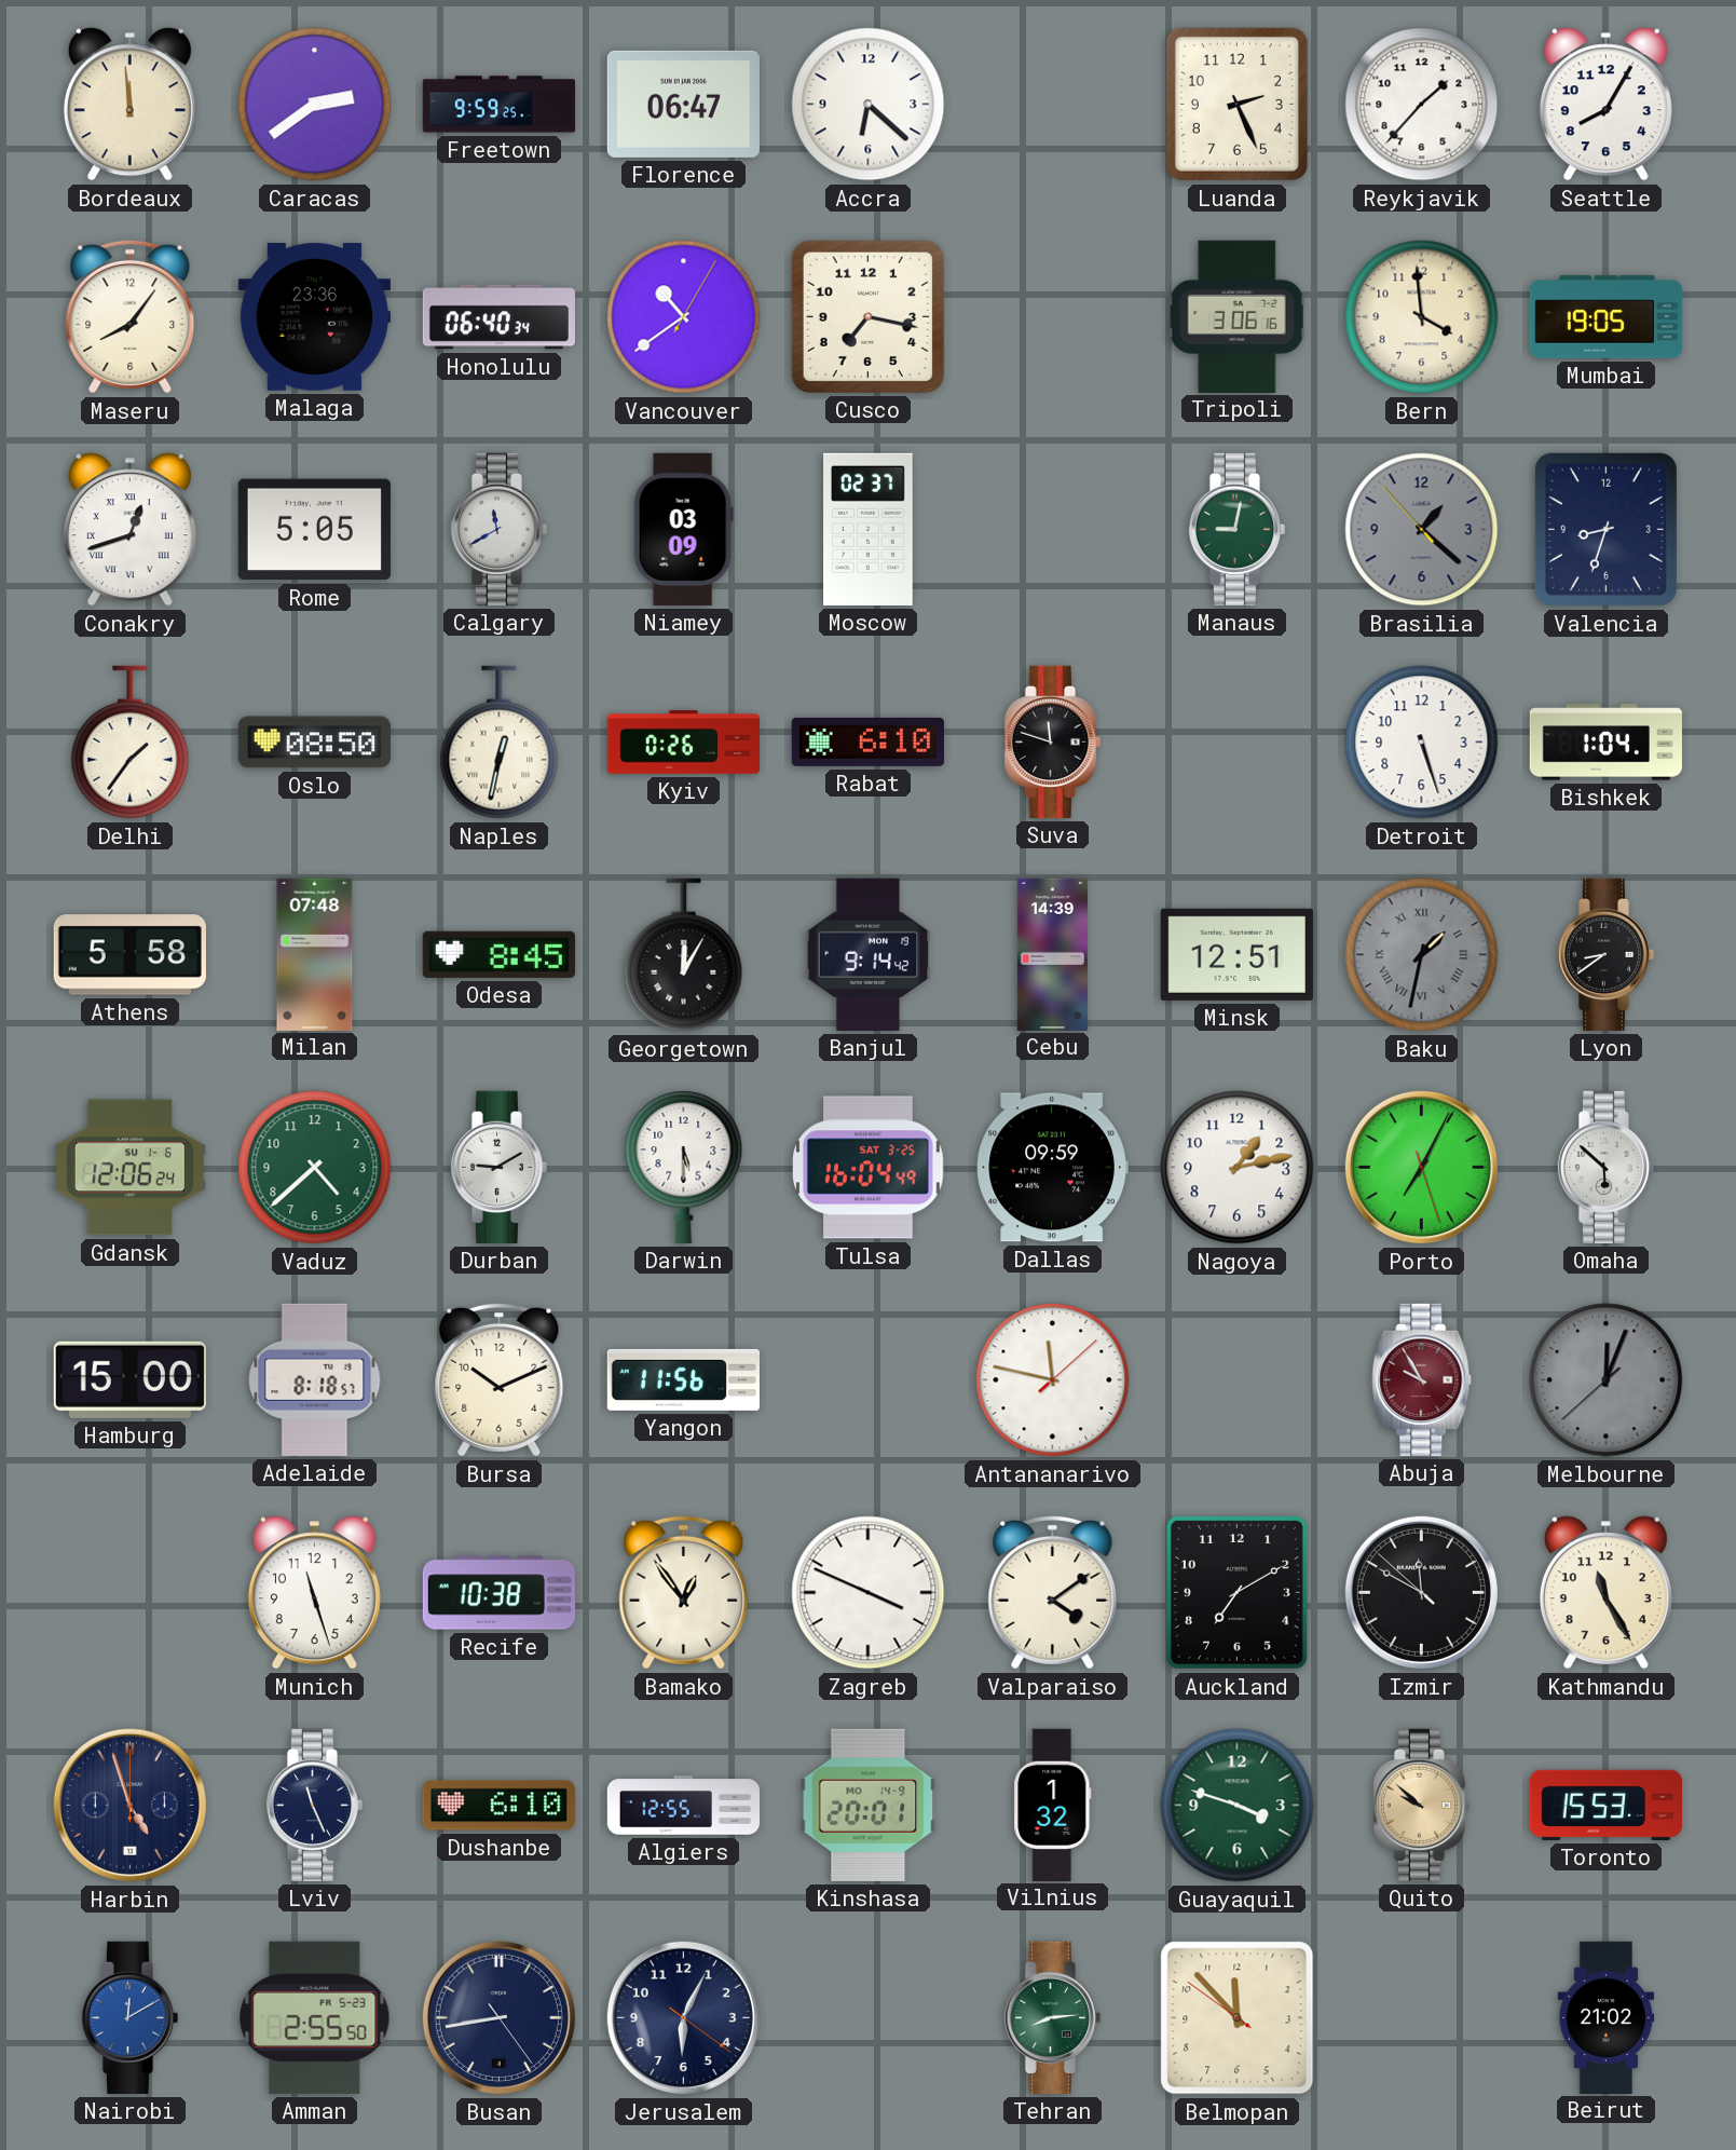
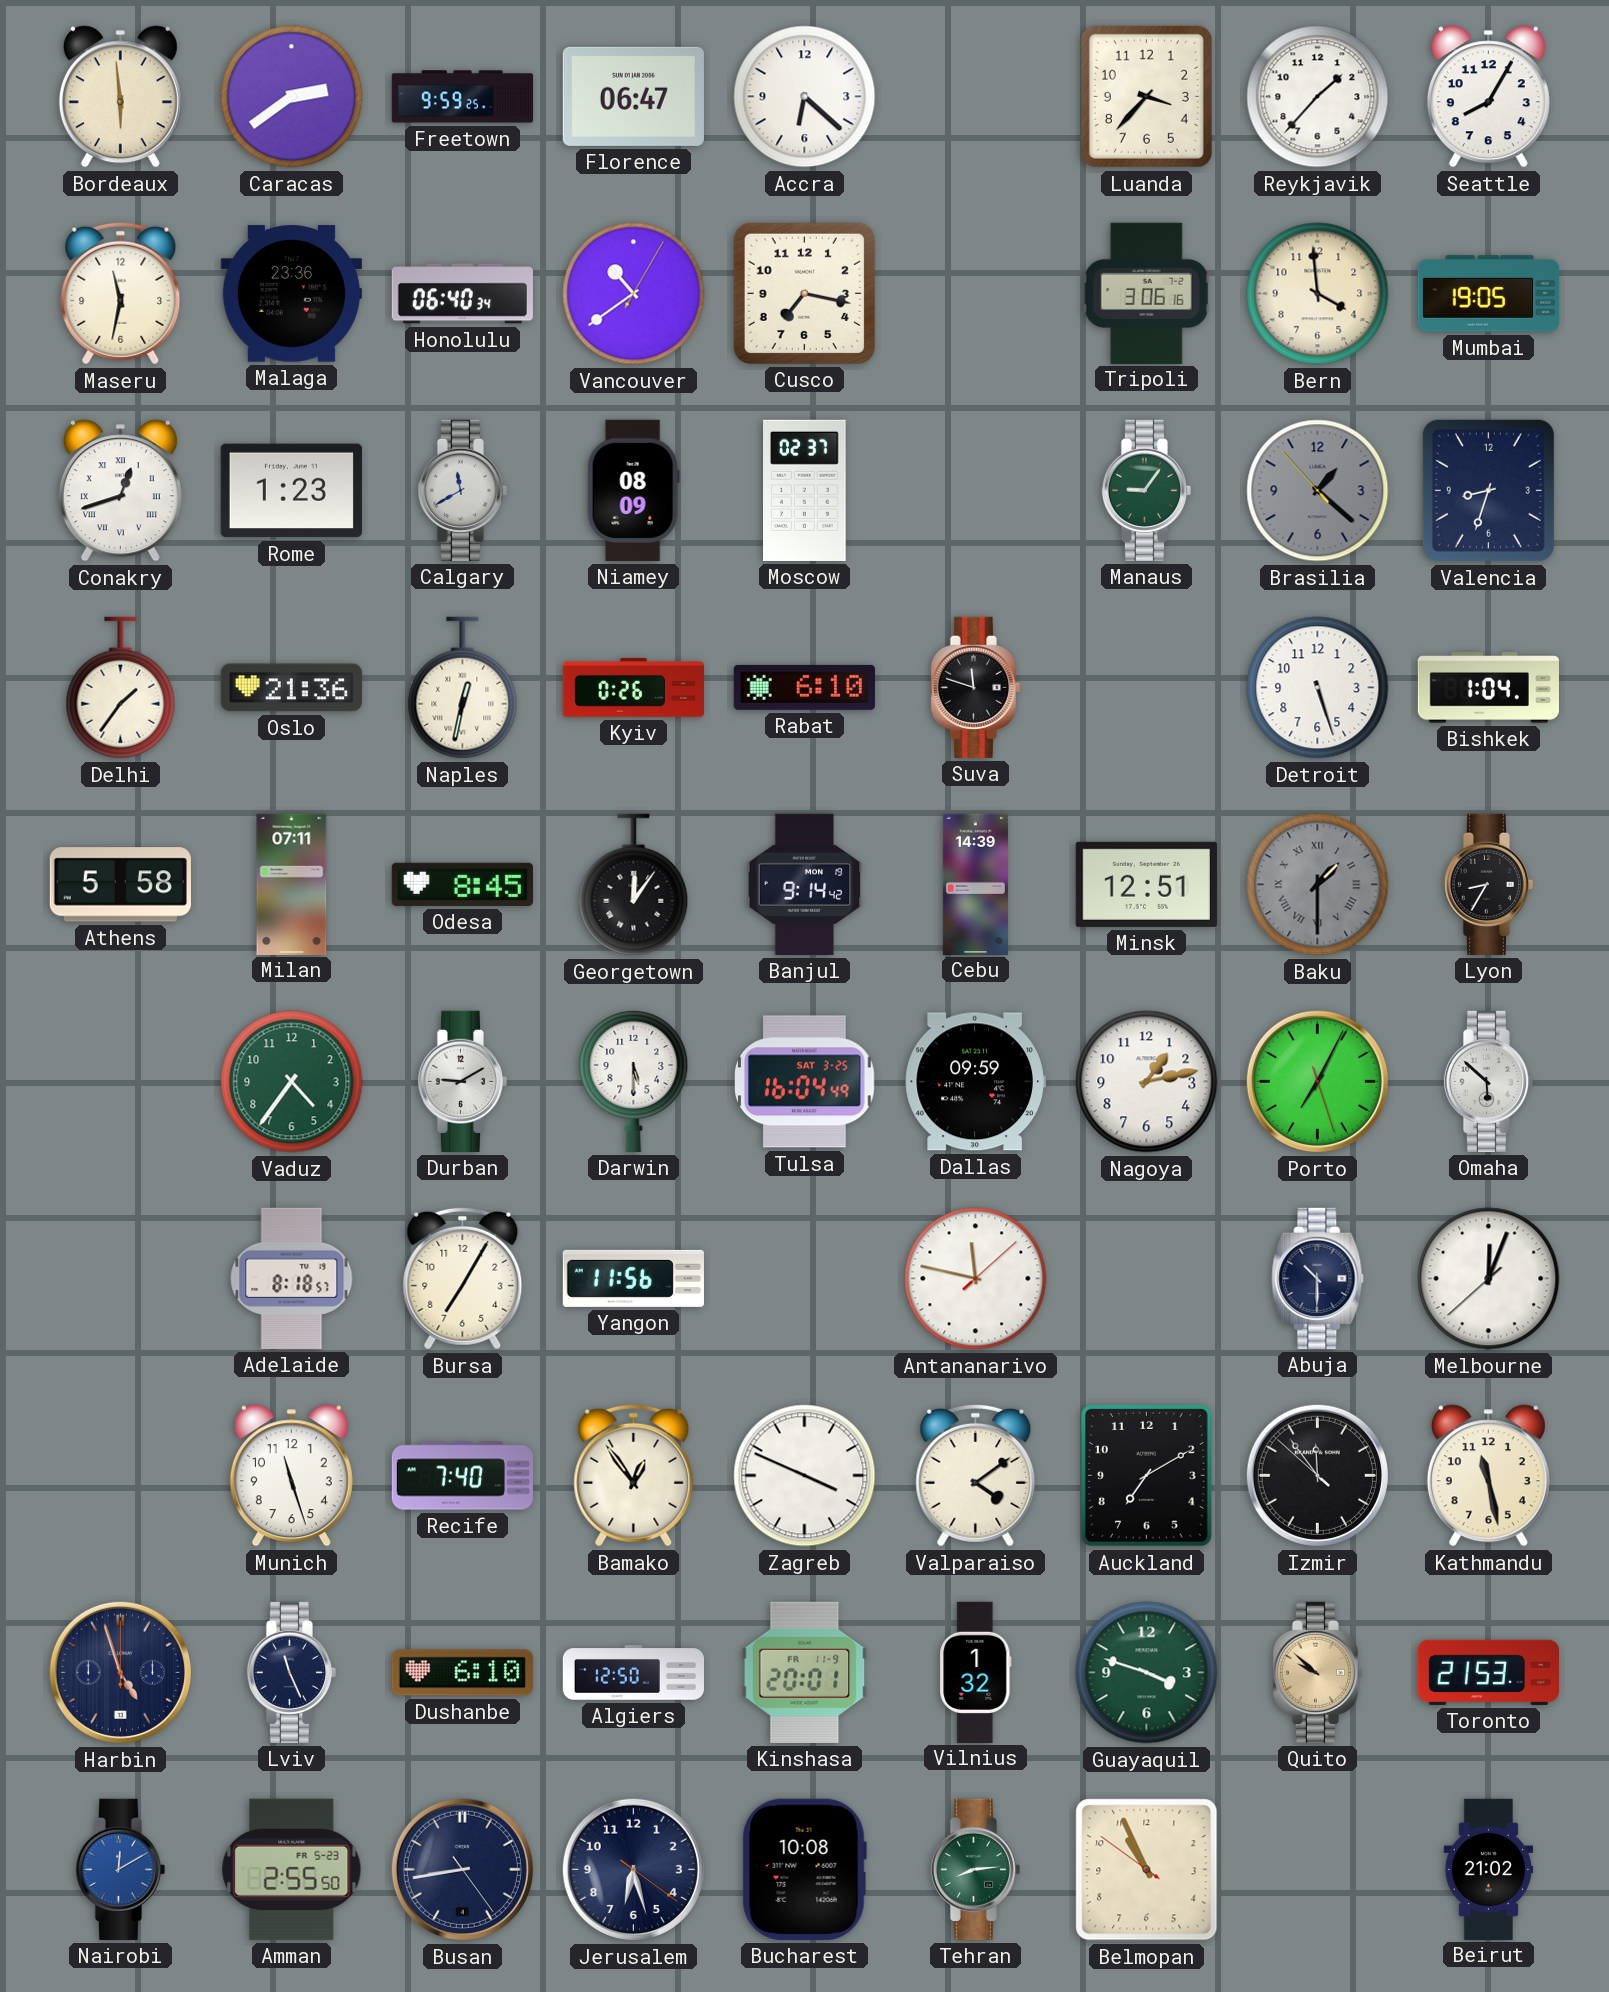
Bordeaux: 11:59 -> 5:59
Luanda: 2:26 -> 3:37
Maseru: 8:06 -> 11:32
Rome: 5:05 -> 1:23
Niamey: 03:09 -> 08:09
Manaus: 9:02 -> 9:06
Oslo: 08:50 -> 21:36
Milan: 07:48 -> 07:11
Georgetown: 12:05 -> 12:06
Baku: 1:32 -> 1:30
Lyon: 8:39 -> 8:35
Gdansk: 12:06 -> none
Vaduz: 4:38 -> 4:36
Hamburg: 15:00 -> none
Bursa: 10:11 -> 7:05
Abuja: 9:55 -> 10:30
Abuja dial: burgundy -> navy
Melbourne dial: grey -> white
Recife: 10:38 -> 7:40
Izmir: 11:49 -> 11:53
Kathmandu: 11:25 -> 11:28
Algiers: 12:55 -> 12:50
Kinshasa date: MO 14-9 -> FR 11-9
Toronto: 15:53 -> 21:53
Jerusalem: 6:04 -> 6:27
Bucharest: none -> 10:08
Belmopan: 11:52 -> 10:55
